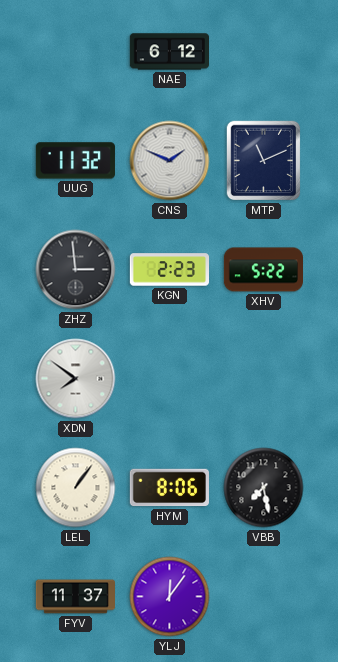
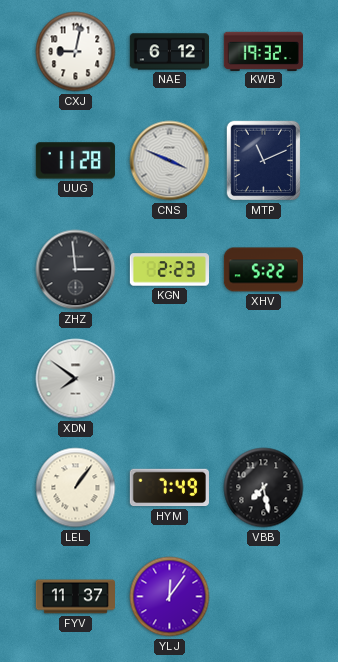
CXJ: none -> 9:02
KWB: none -> 19:32
UUG: 11:32 -> 11:28
CNS: 1:49 -> 3:49
HYM: 8:06 -> 7:49
